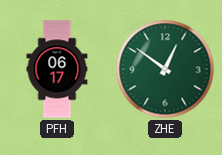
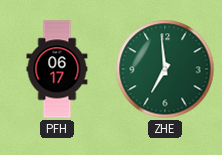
ZHE: 12:51 -> 6:59
